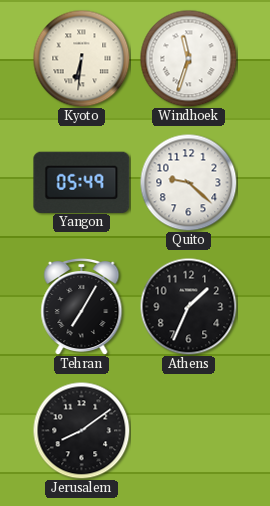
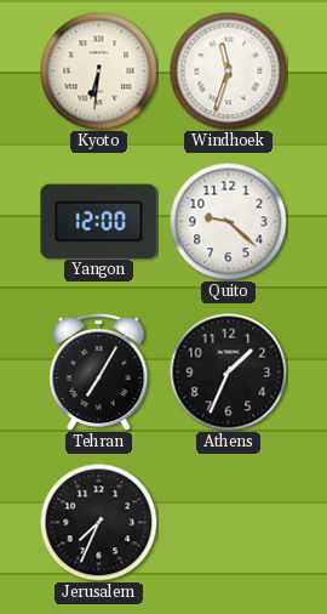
Yangon: 05:49 -> 12:00
Jerusalem: 8:09 -> 7:34
